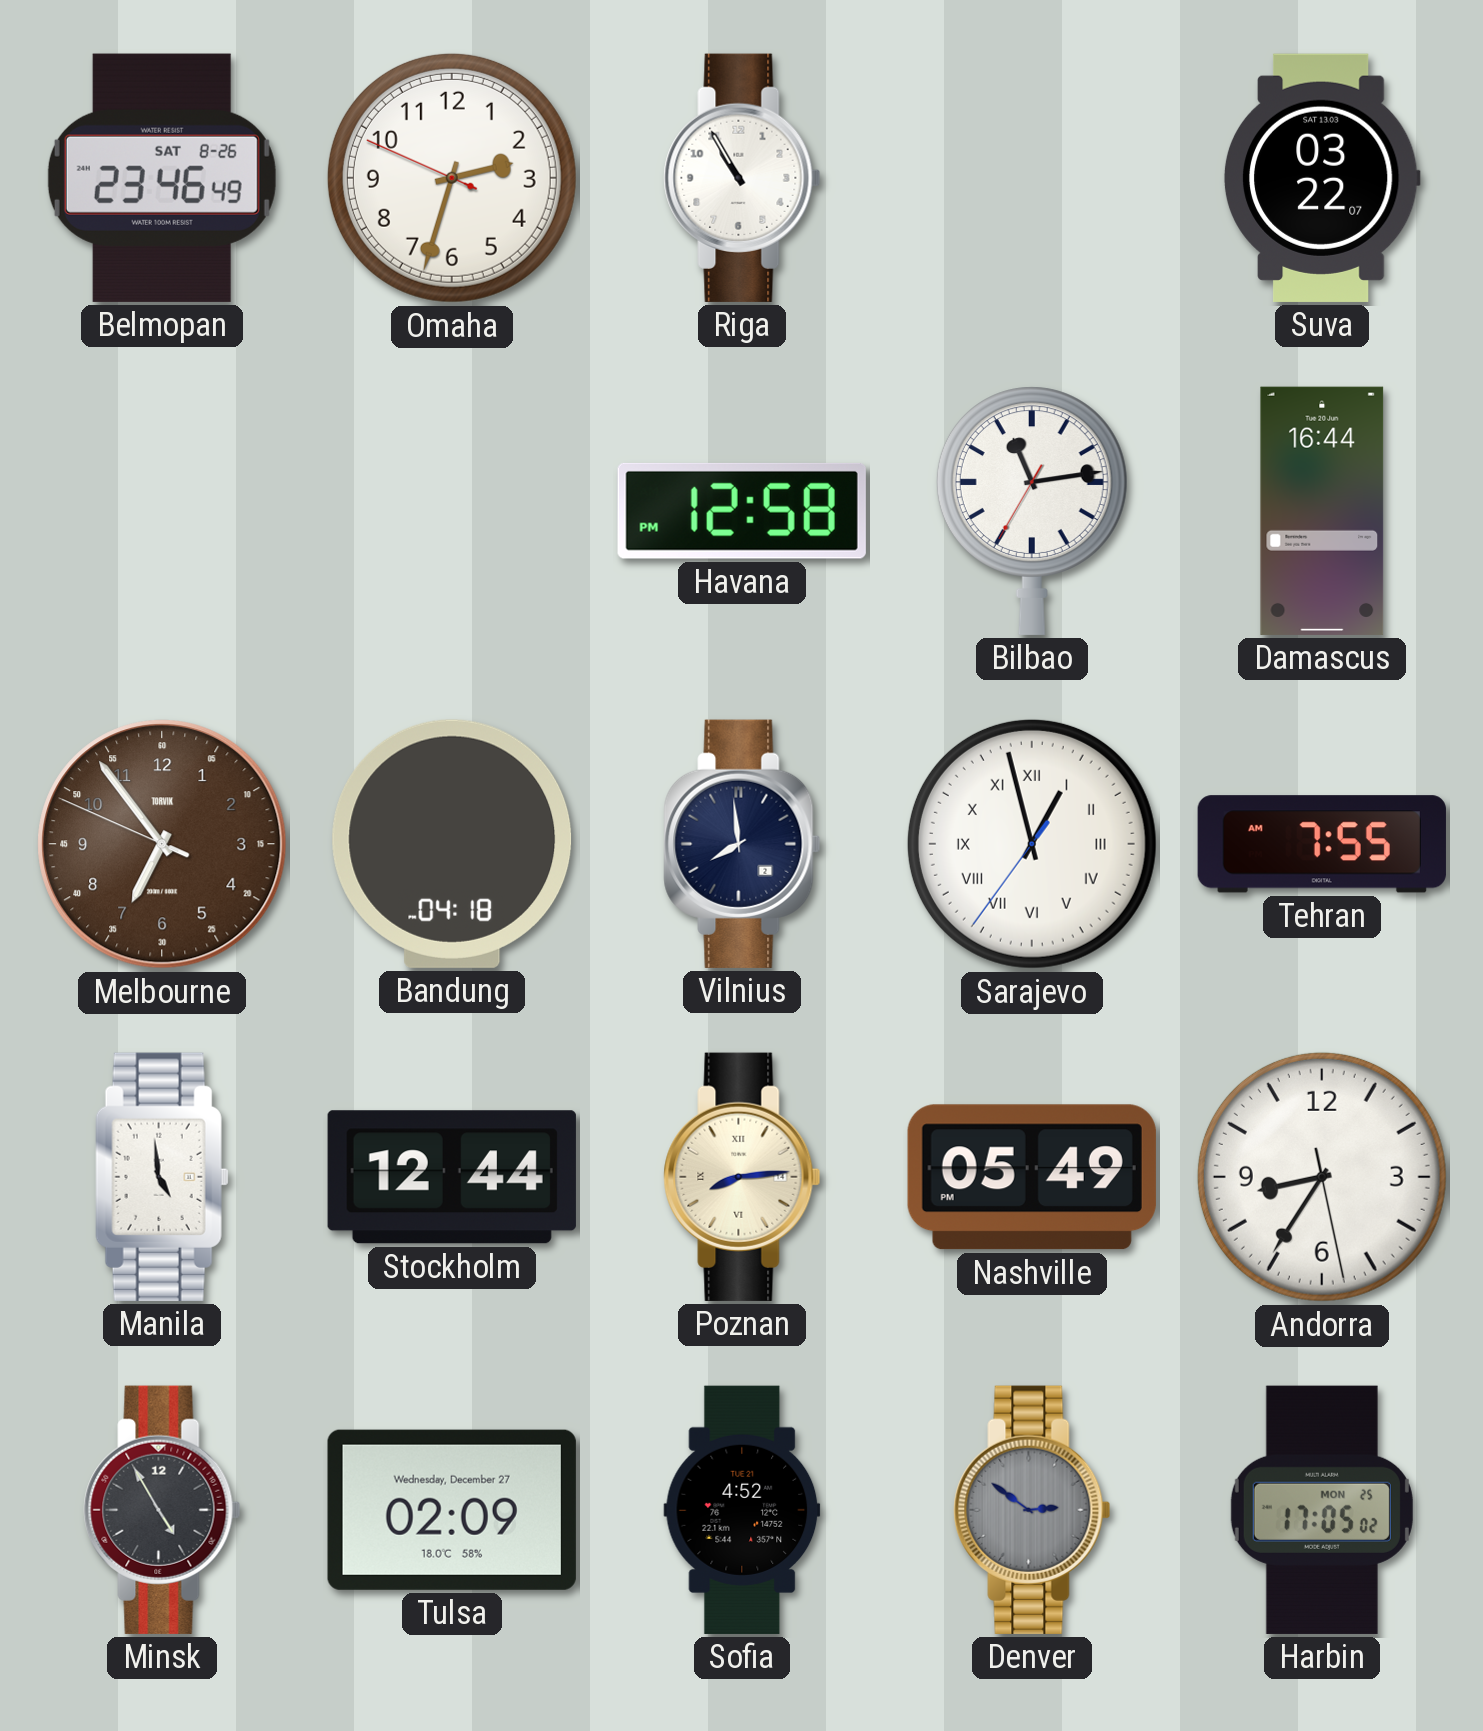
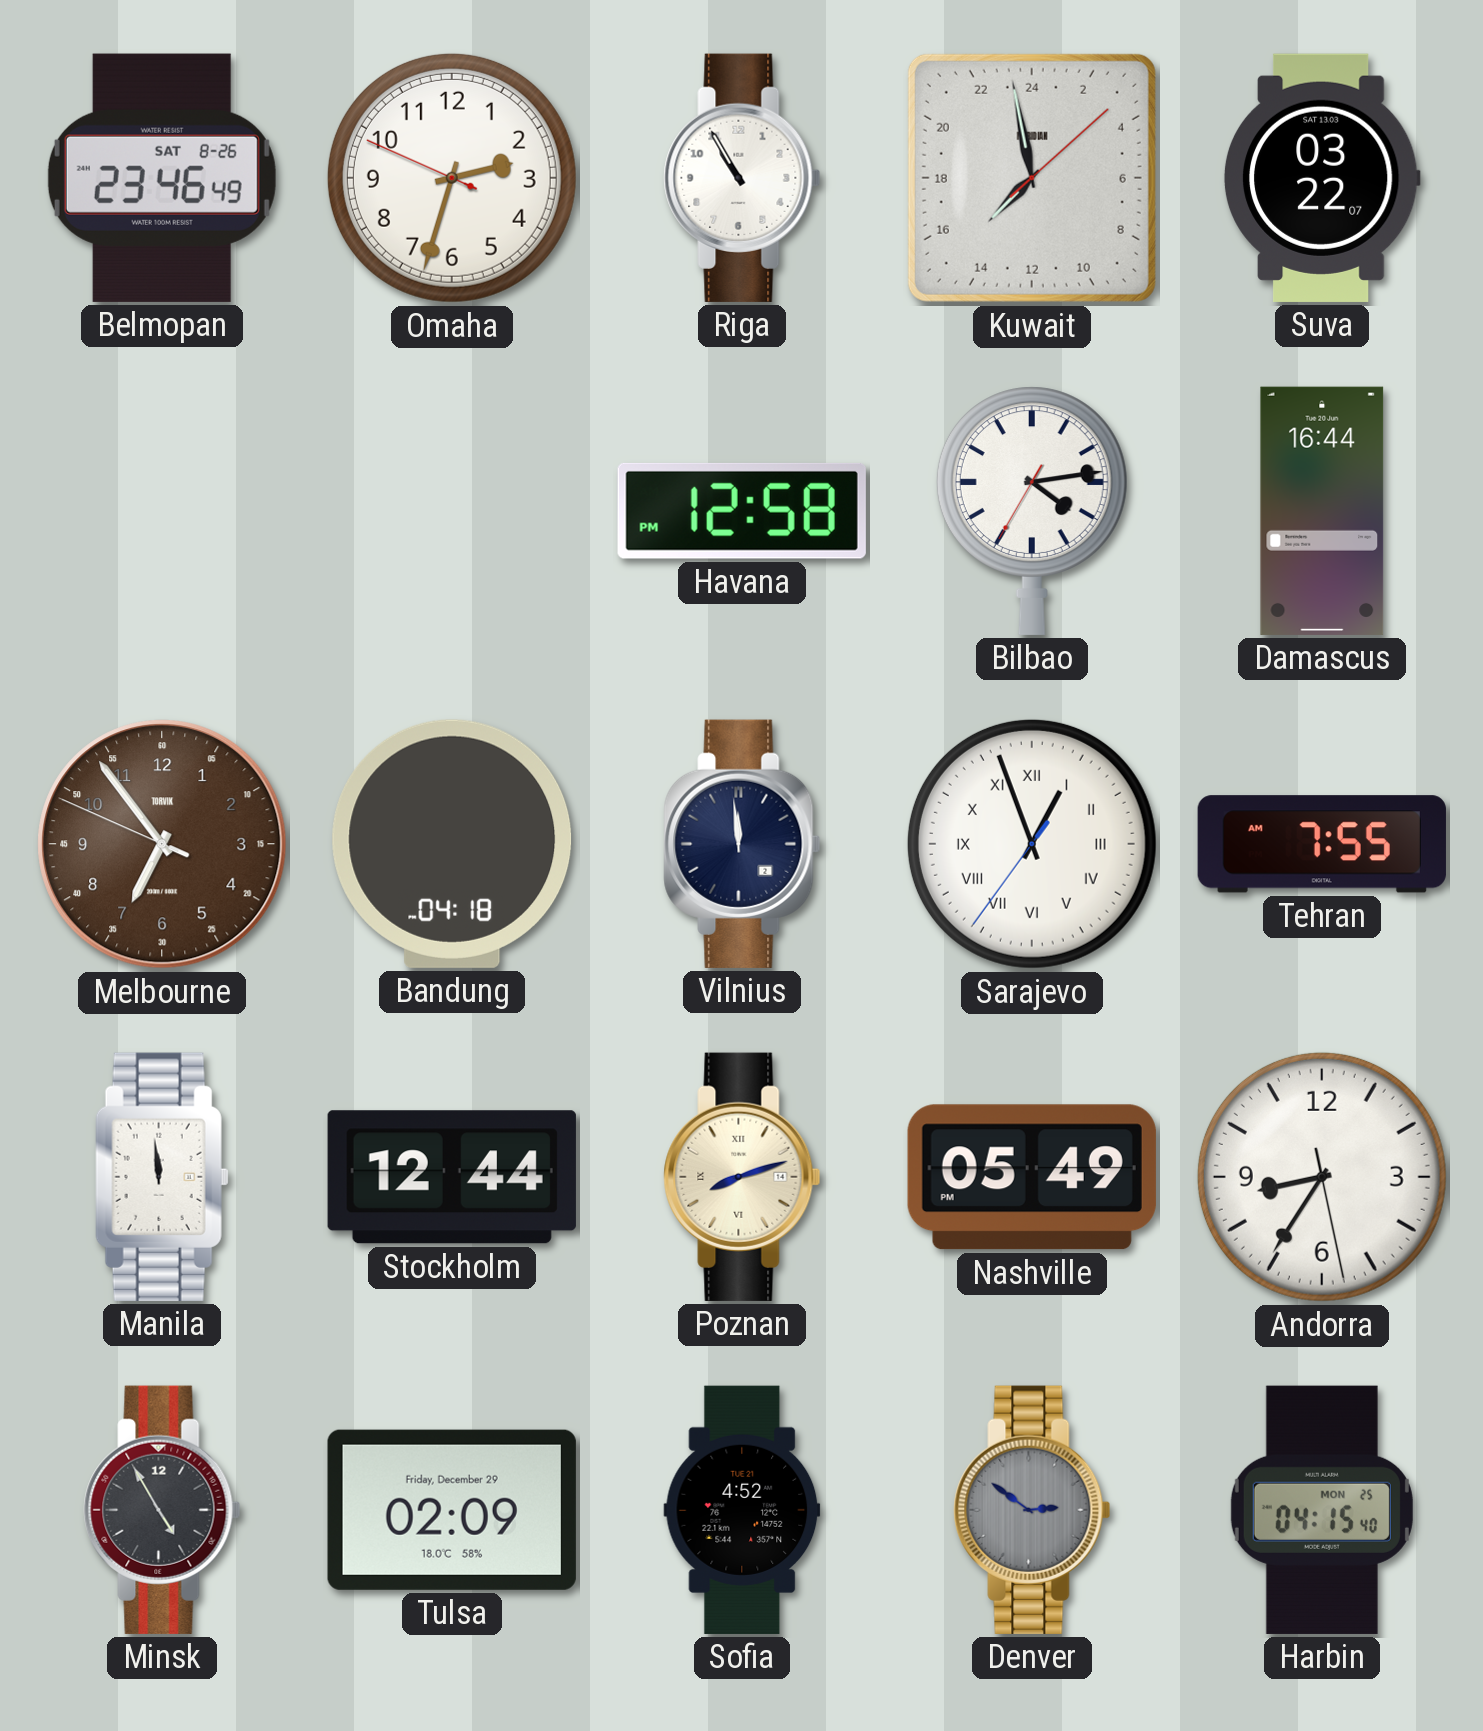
Kuwait: none -> 14:58
Bilbao: 11:13 -> 4:13
Vilnius: 7:59 -> 11:59
Sarajevo: 12:57 -> 12:56
Manila: 4:59 -> 11:59
Poznan: 8:14 -> 8:12
Tulsa date: Wednesday, December 27 -> Friday, December 29
Harbin: 17:05 -> 04:15
